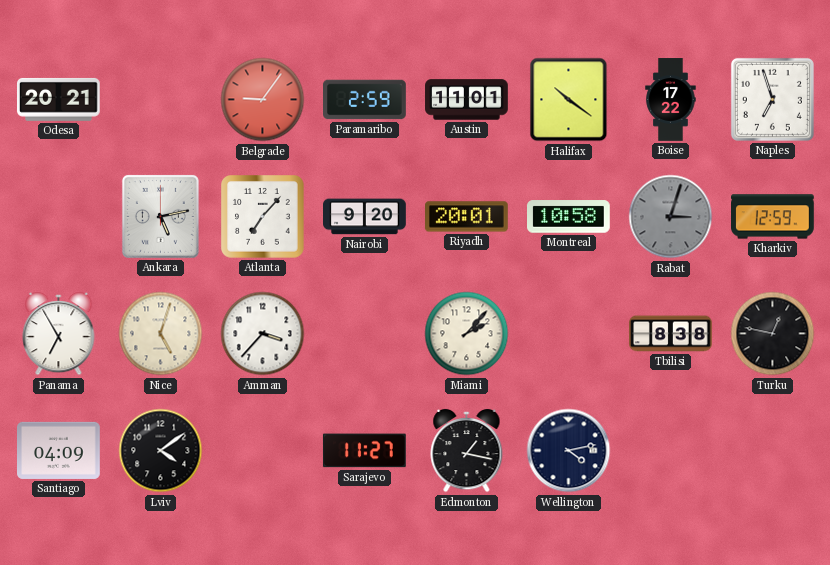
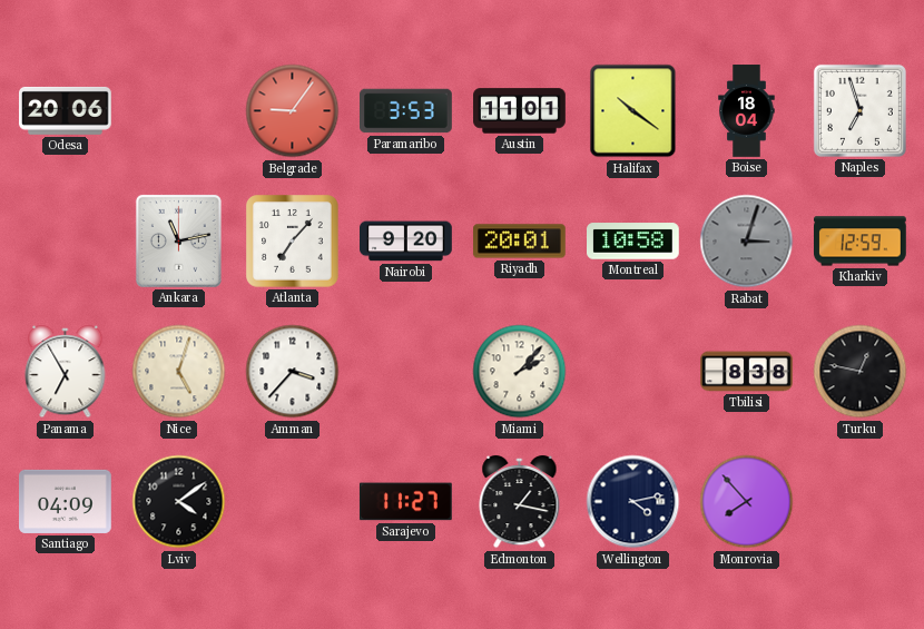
Odesa: 20:21 -> 20:06
Paramaribo: 2:59 -> 3:53
Boise: 17:22 -> 18:04
Ankara: 5:13 -> 11:13
Monrovia: none -> 7:53
